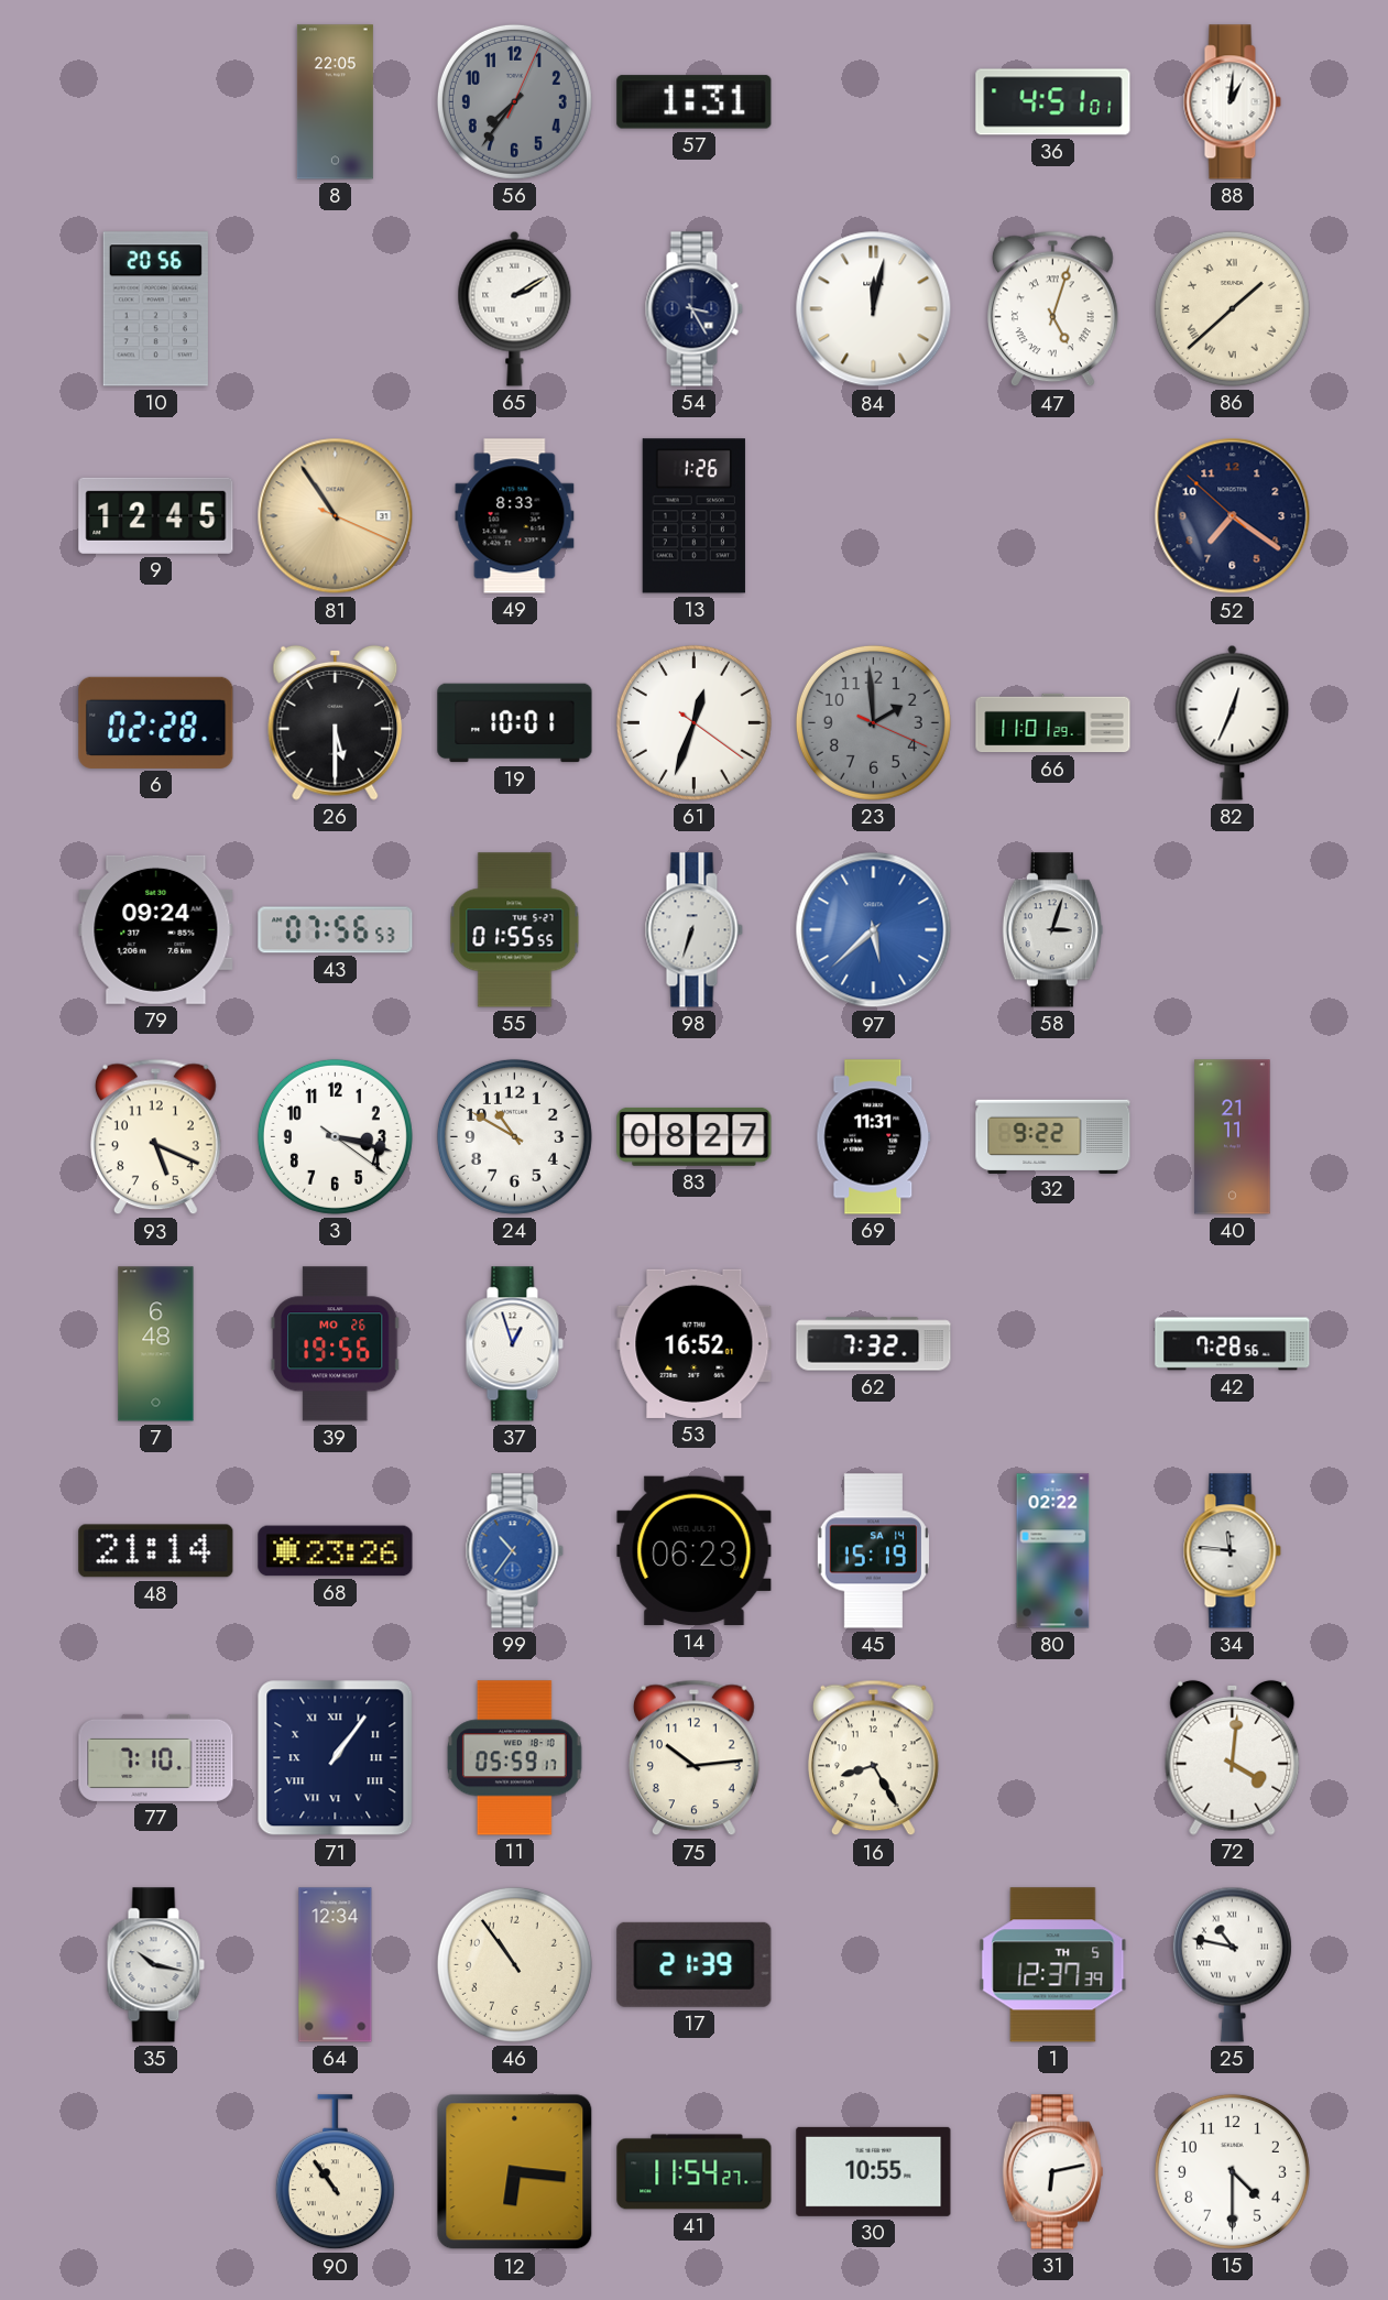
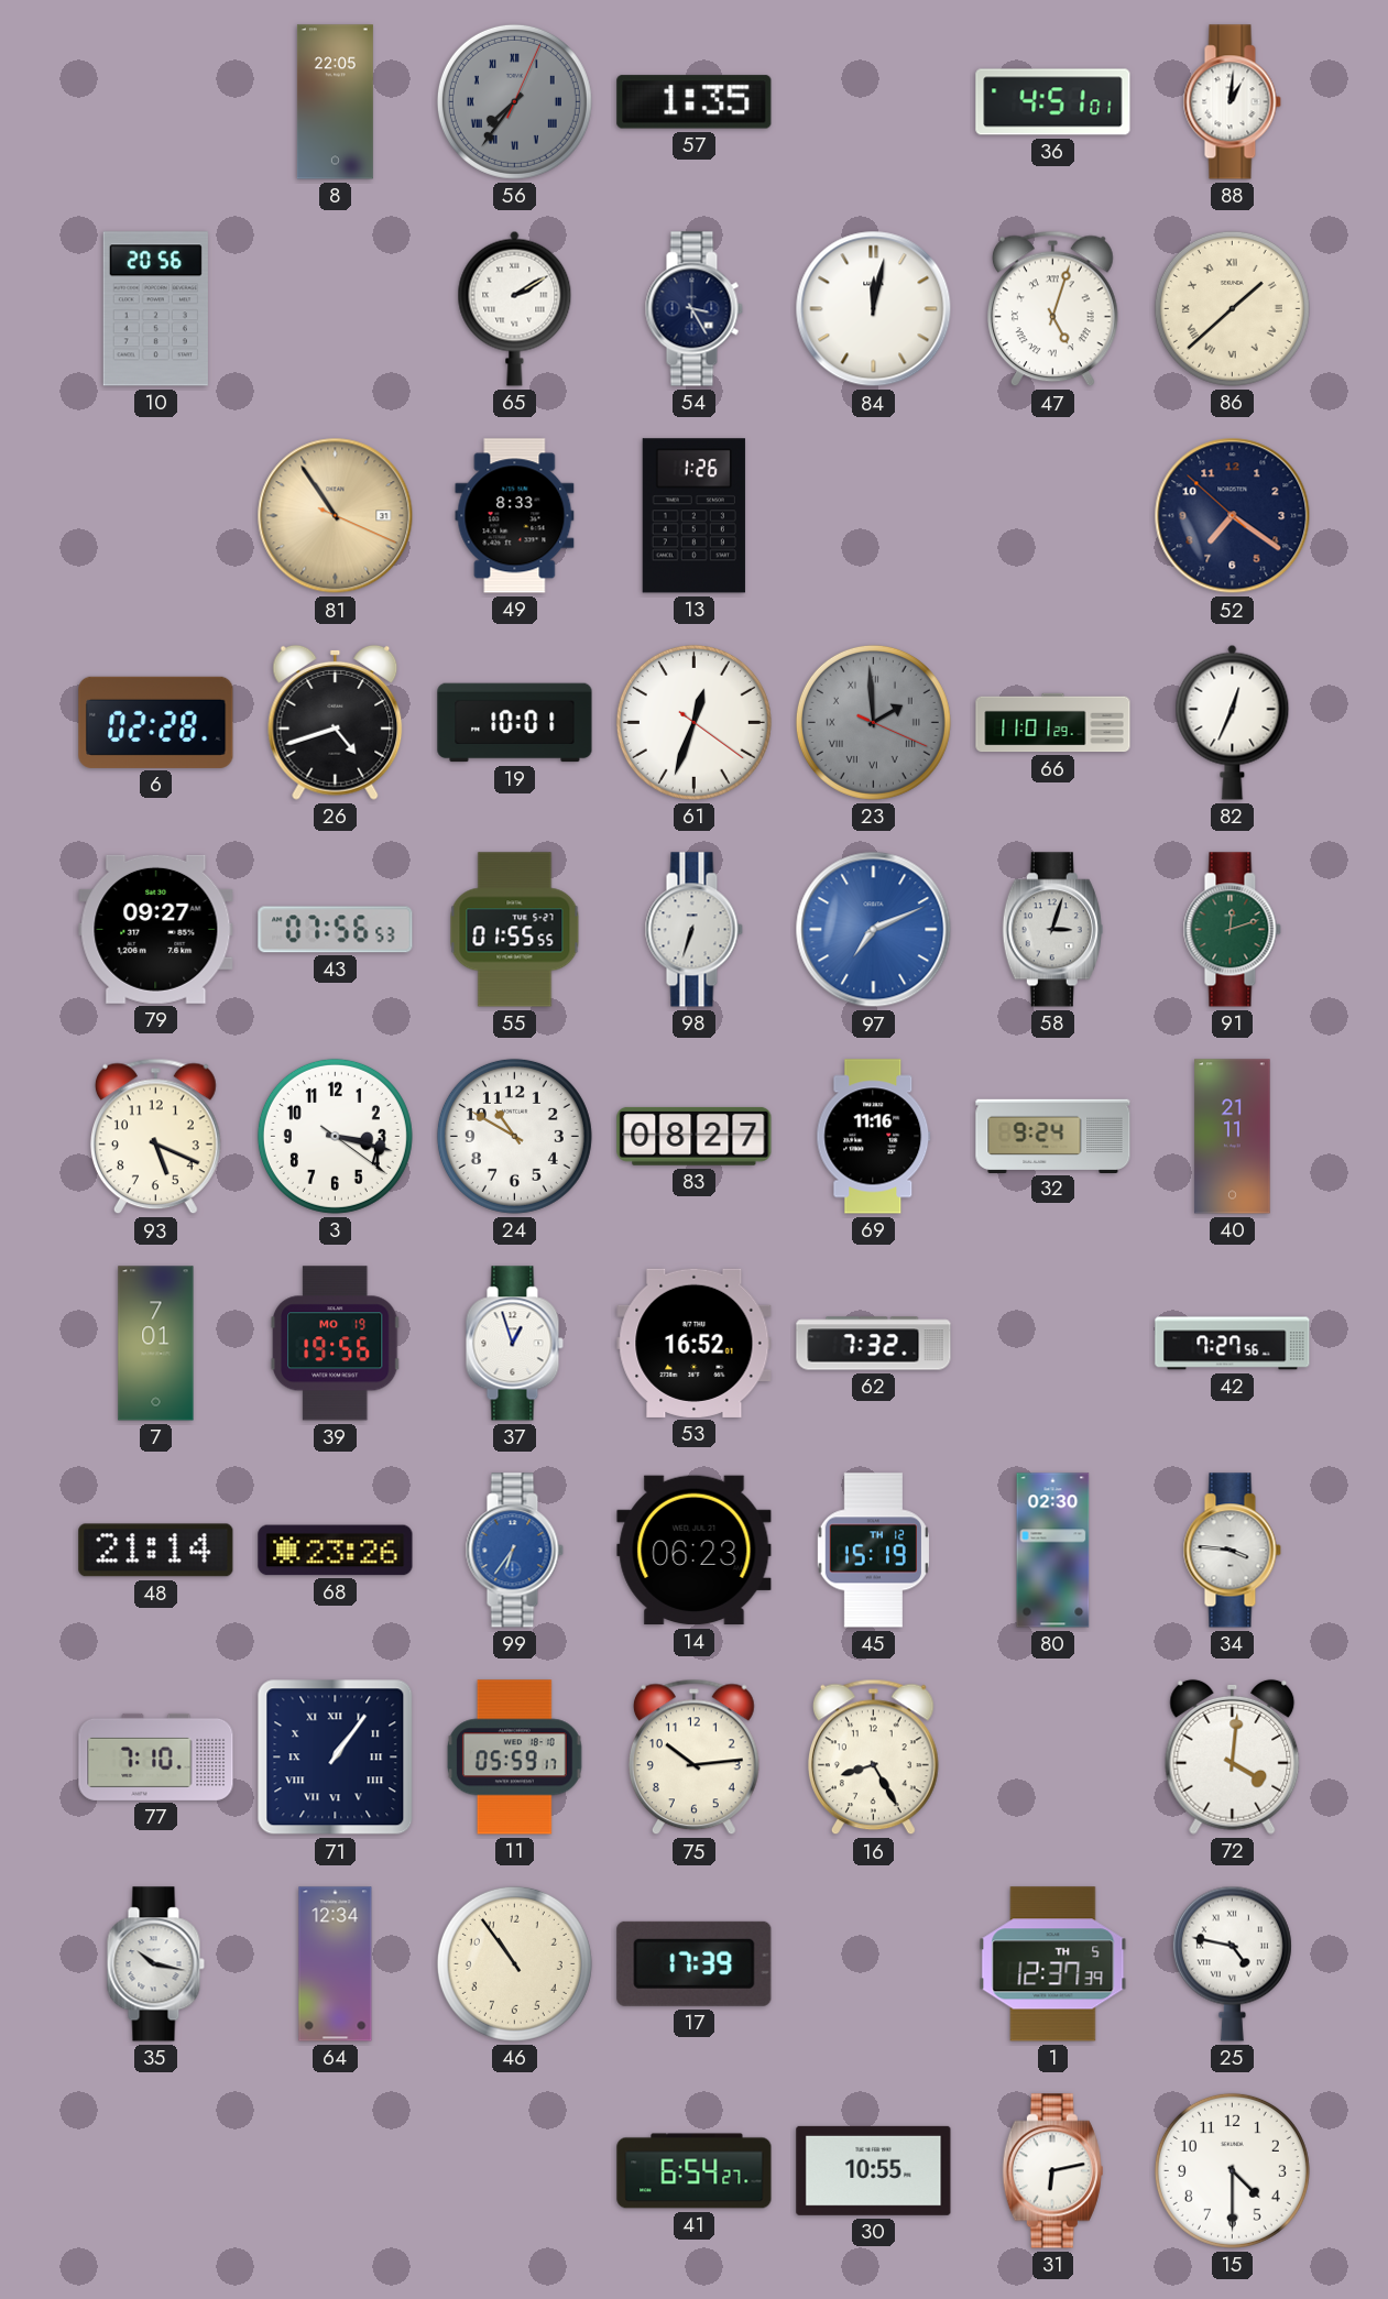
56 numerals: Arabic -> Roman
57: 1:31 -> 1:35
9: 12:45 -> none
26: 5:30 -> 4:42
23 numerals: Arabic -> Roman
79: 09:24 -> 09:27
97: 5:38 -> 7:11
91: none -> 12:12
69: 11:31 -> 11:16
32: 9:22 -> 9:24
7: 6:48 -> 7:01
39 date: MO 26 -> MO 19
42: 7:28 -> 7:27
99: 10:36 -> 6:36
45 date: SA 14 -> TH 12
80: 02:22 -> 02:30
34: 11:46 -> 3:46
17: 21:39 -> 17:39
25: 10:47 -> 4:47
90: 10:54 -> none
12: 6:16 -> none
41: 11:54 -> 6:54
